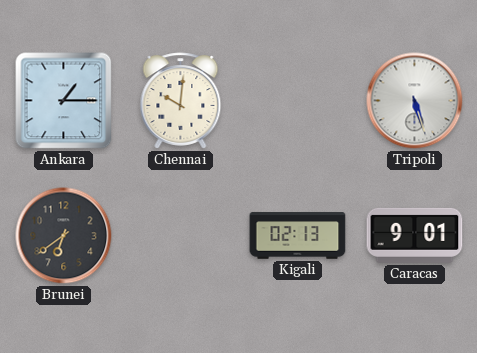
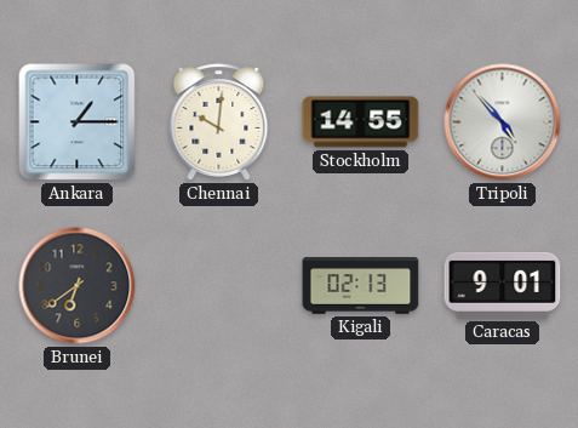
Stockholm: none -> 14:55
Tripoli: 5:27 -> 4:53
